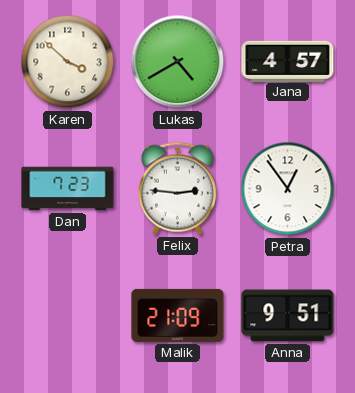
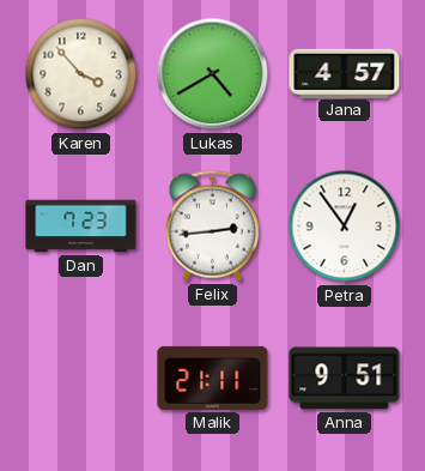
Karen: 3:52 -> 3:53
Felix: 2:46 -> 2:44
Malik: 21:09 -> 21:11
